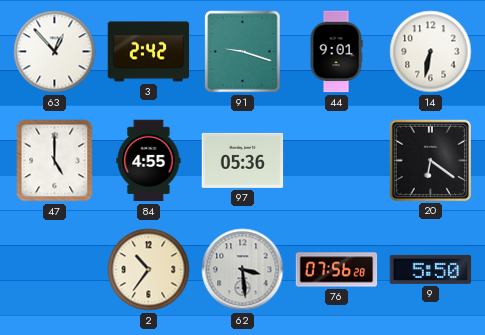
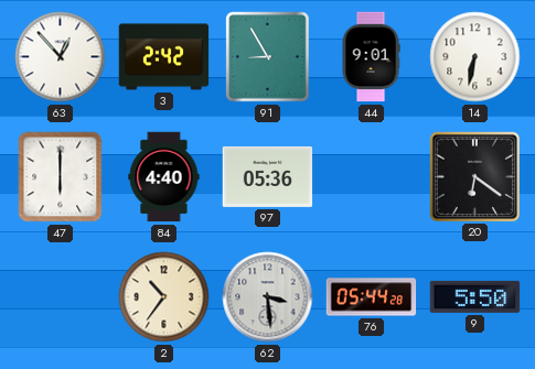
91: 9:18 -> 8:55
47: 5:00 -> 6:00
84: 4:55 -> 4:40
76: 07:56 -> 05:44
